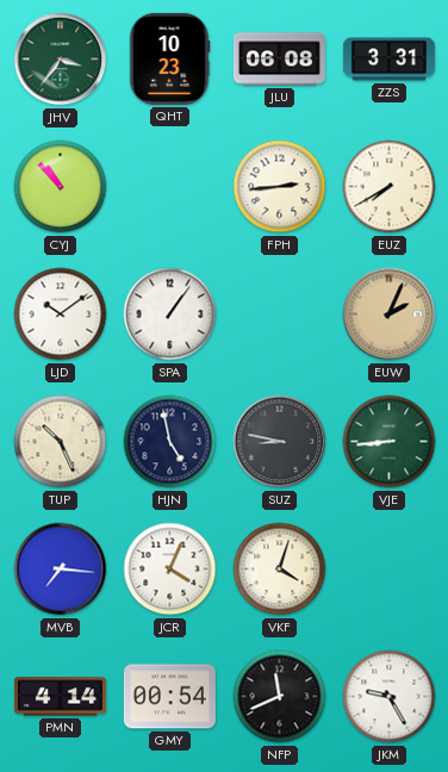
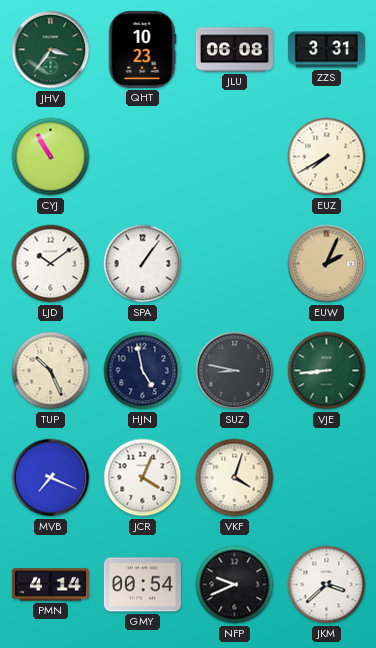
CYJ: 10:53 -> 10:55
FPH: 2:44 -> none
MVB: 7:16 -> 7:19
NFP: 11:41 -> 9:41
JKM: 9:25 -> 3:38
